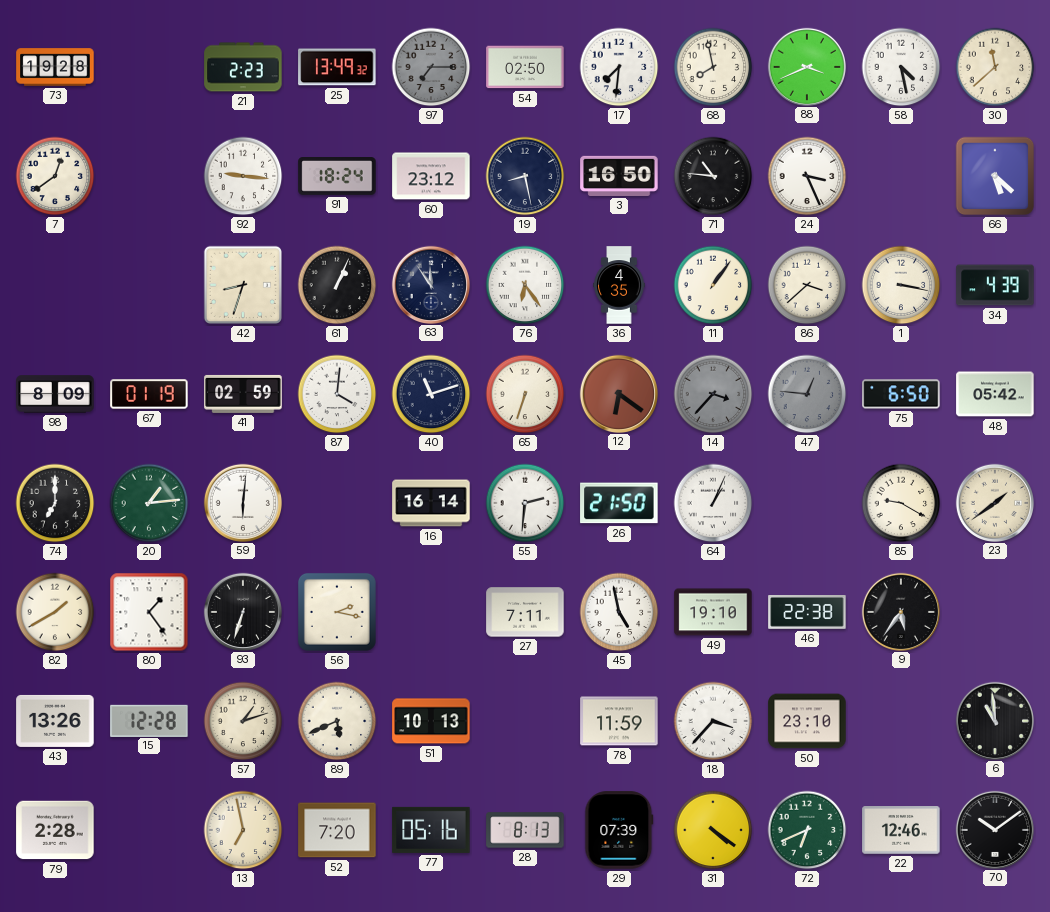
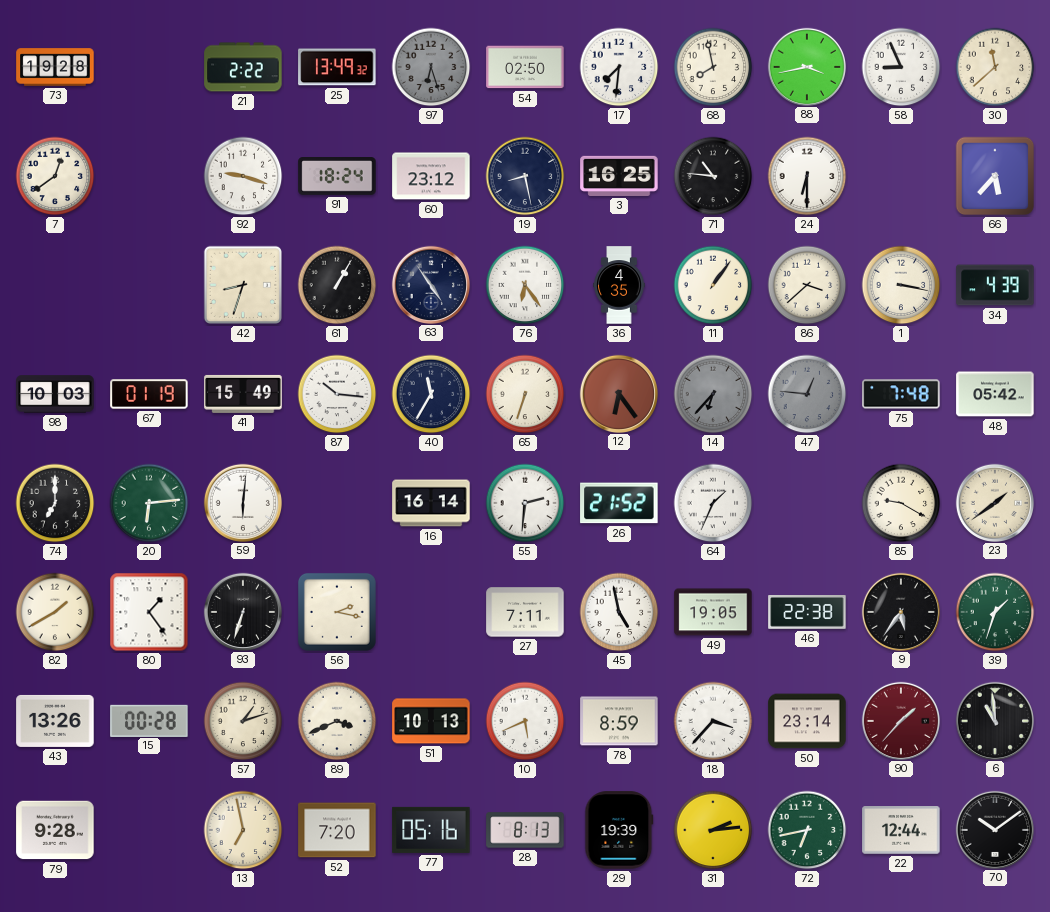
21: 2:23 -> 2:22
97: 7:15 -> 6:27
88: 3:41 -> 3:43
58: 4:28 -> 8:56
92: 9:16 -> 9:18
3: 16:50 -> 16:25
24: 3:26 -> 6:30
66: 5:22 -> 5:37
61: 1:04 -> 1:05
63: 11:54 -> 4:54
98: 8:09 -> 10:03
41: 02:59 -> 15:49
87: 4:01 -> 10:16
40: 11:12 -> 11:35
12: 6:21 -> 6:24
14: 3:37 -> 6:37
75: 6:50 -> 7:48
20: 1:14 -> 6:14
26: 21:50 -> 21:52
64: 1:04 -> 1:34
49: 19:10 -> 19:05
39: none -> 1:33
15: 12:28 -> 00:28
89: 5:41 -> 3:41
10: none -> 5:41
78: 11:59 -> 8:59
50: 23:10 -> 23:14
90: none -> 1:37
79: 2:28 -> 9:28
29: 07:39 -> 19:39
31: 4:21 -> 2:14
72: 6:41 -> 6:43
22: 12:46 -> 12:44
